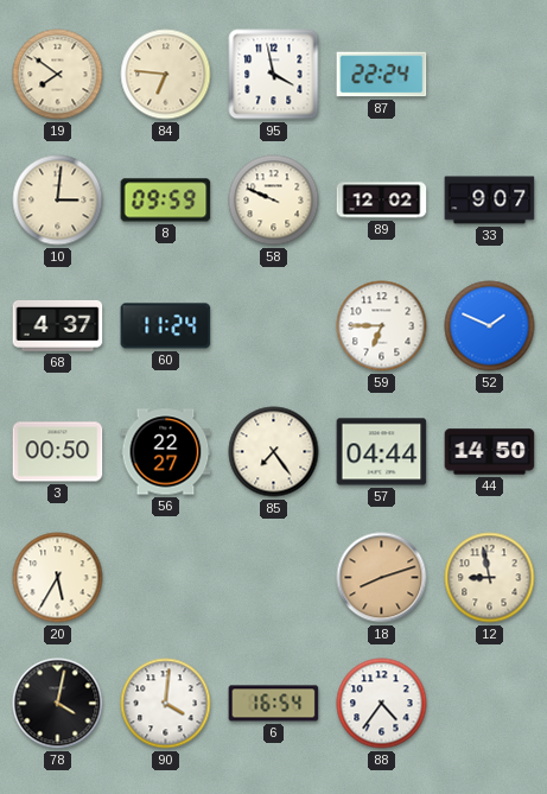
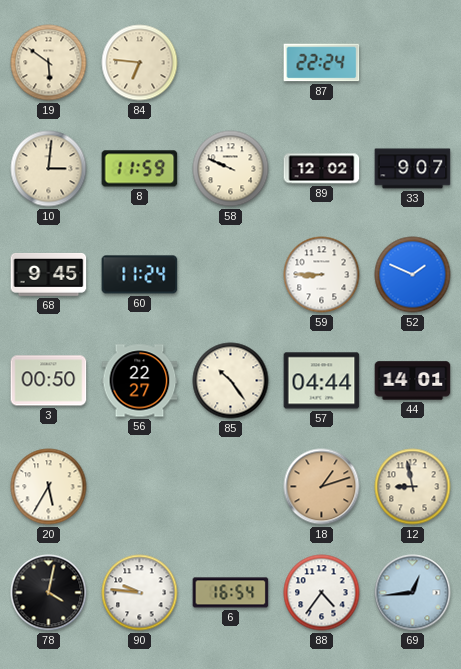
19: 7:51 -> 5:51
95: 3:58 -> none
8: 09:59 -> 11:59
68: 4:37 -> 9:45
59: 6:45 -> 8:45
85: 7:24 -> 10:24
44: 14:50 -> 14:01
18: 8:12 -> 1:12
90: 4:01 -> 9:46
69: none -> 12:44
